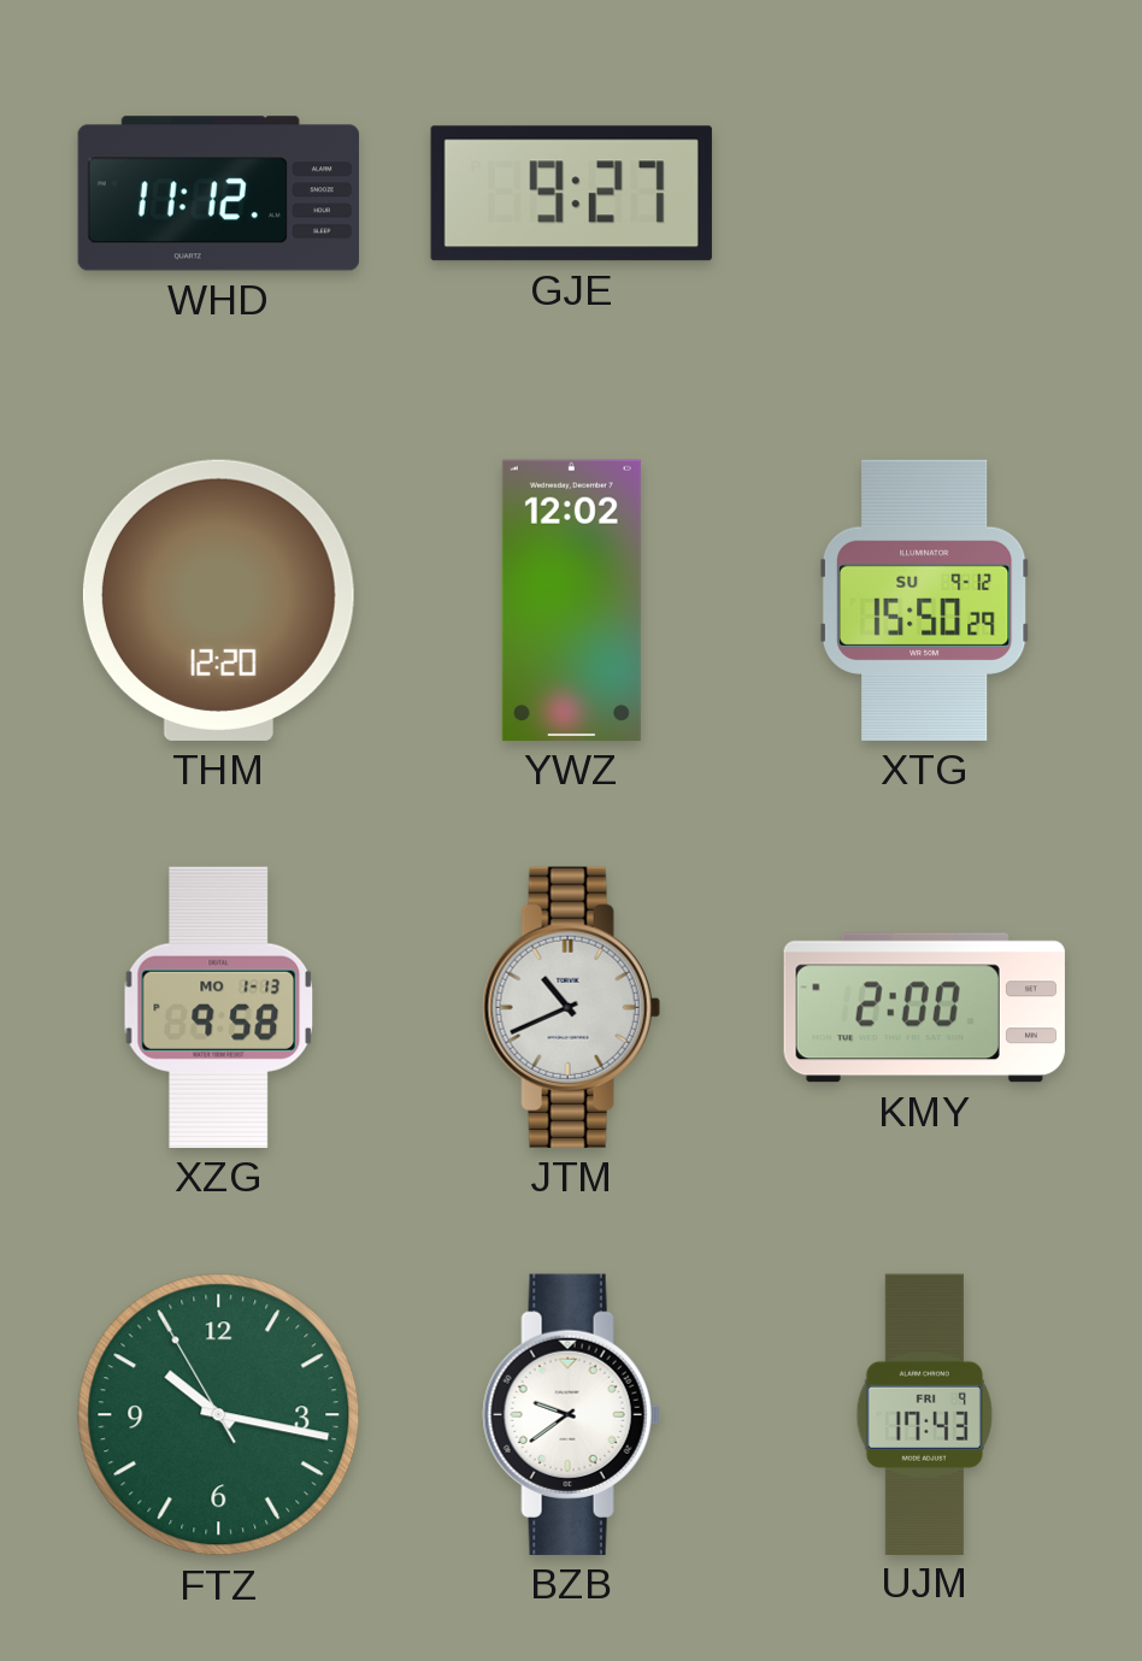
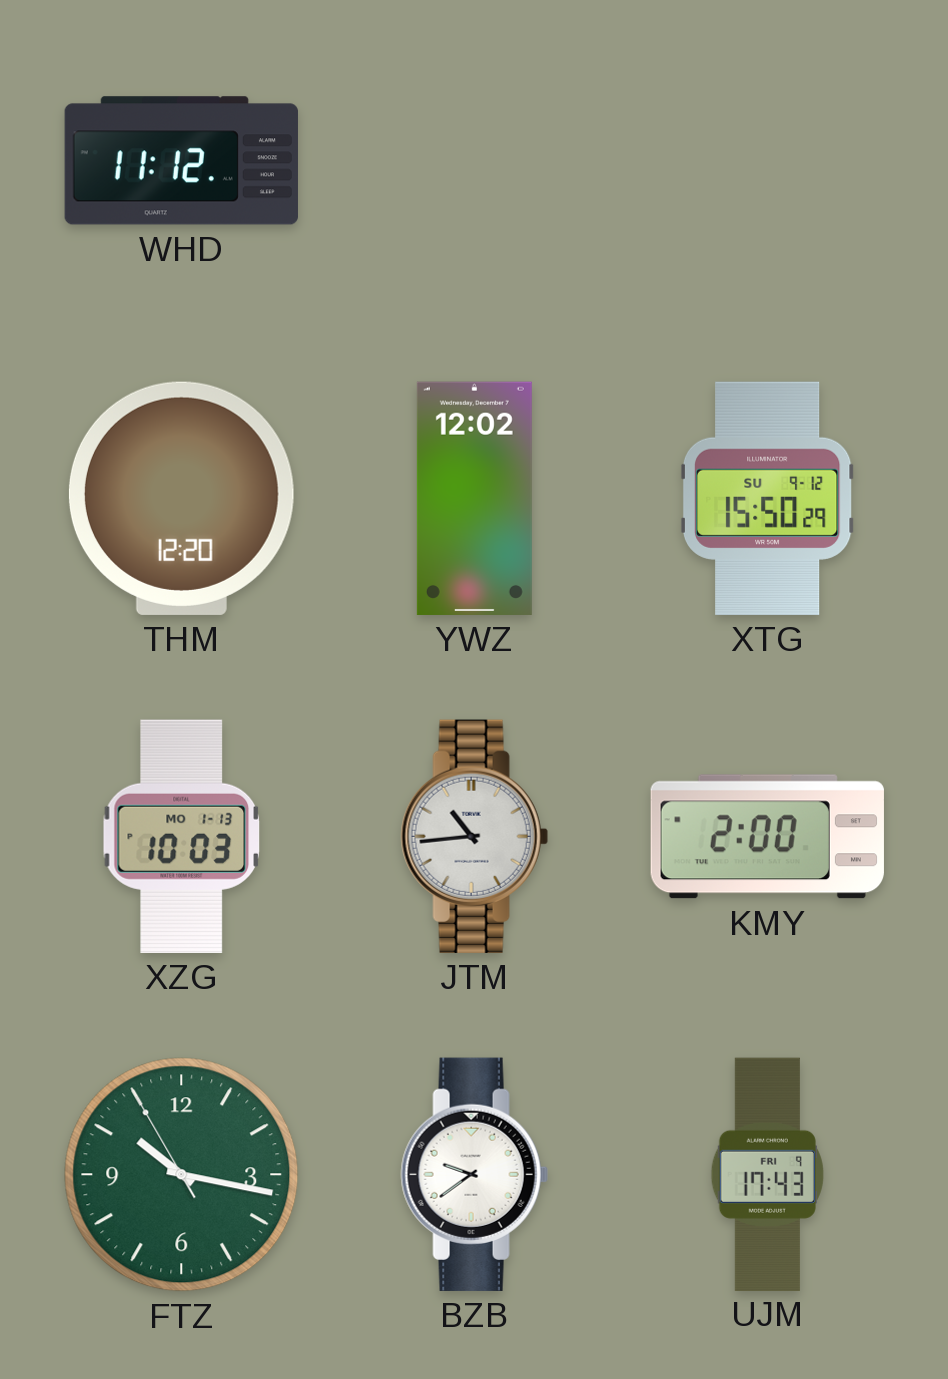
GJE: 9:27 -> none
XZG: 9:58 -> 10:03
JTM: 10:41 -> 10:44
